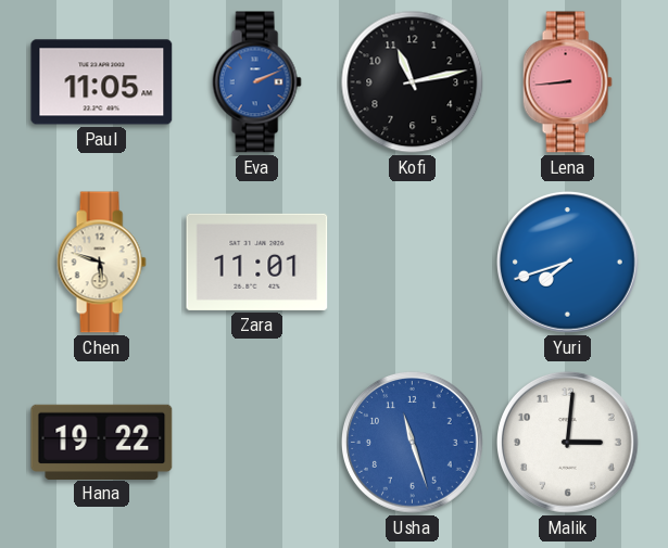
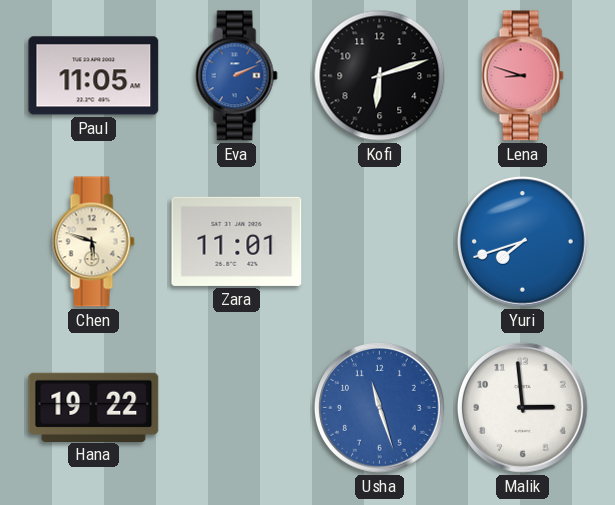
Kofi: 11:13 -> 6:12
Lena: 8:44 -> 8:48
Malik: 3:01 -> 2:59
